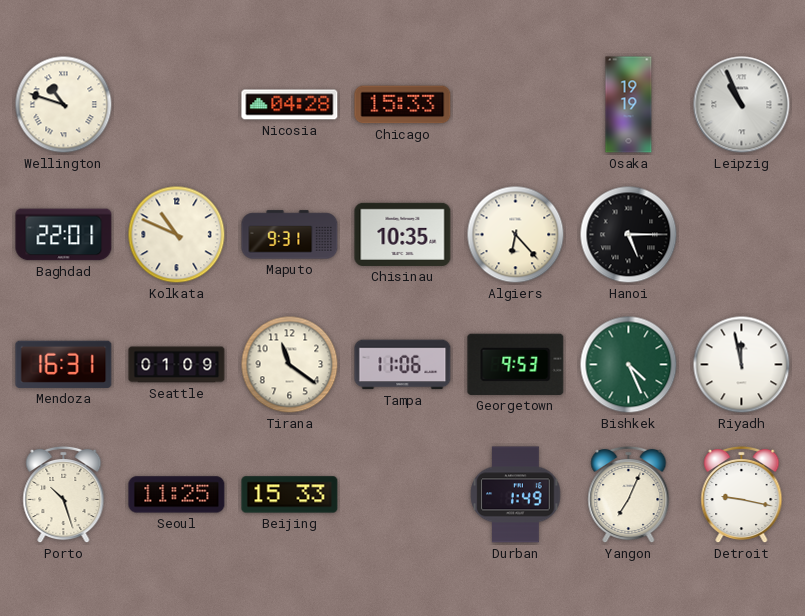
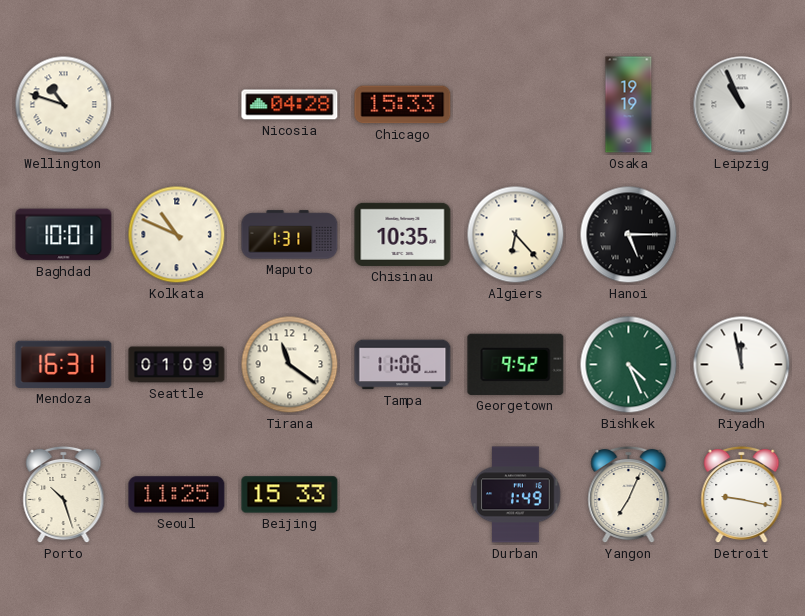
Baghdad: 22:01 -> 10:01
Maputo: 9:31 -> 1:31
Georgetown: 9:53 -> 9:52
